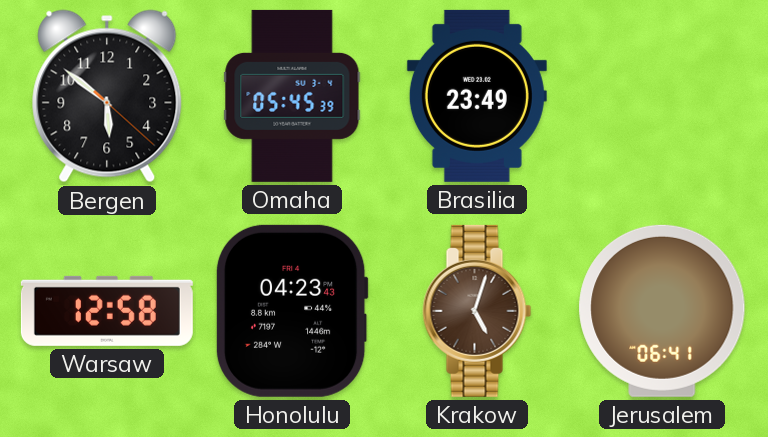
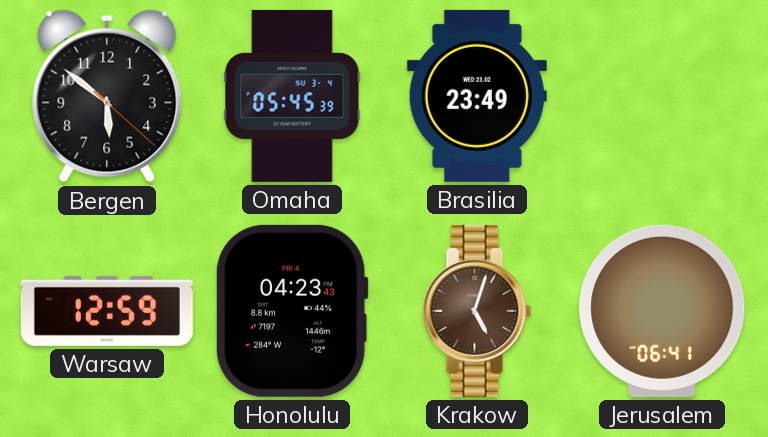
Warsaw: 12:58 -> 12:59
